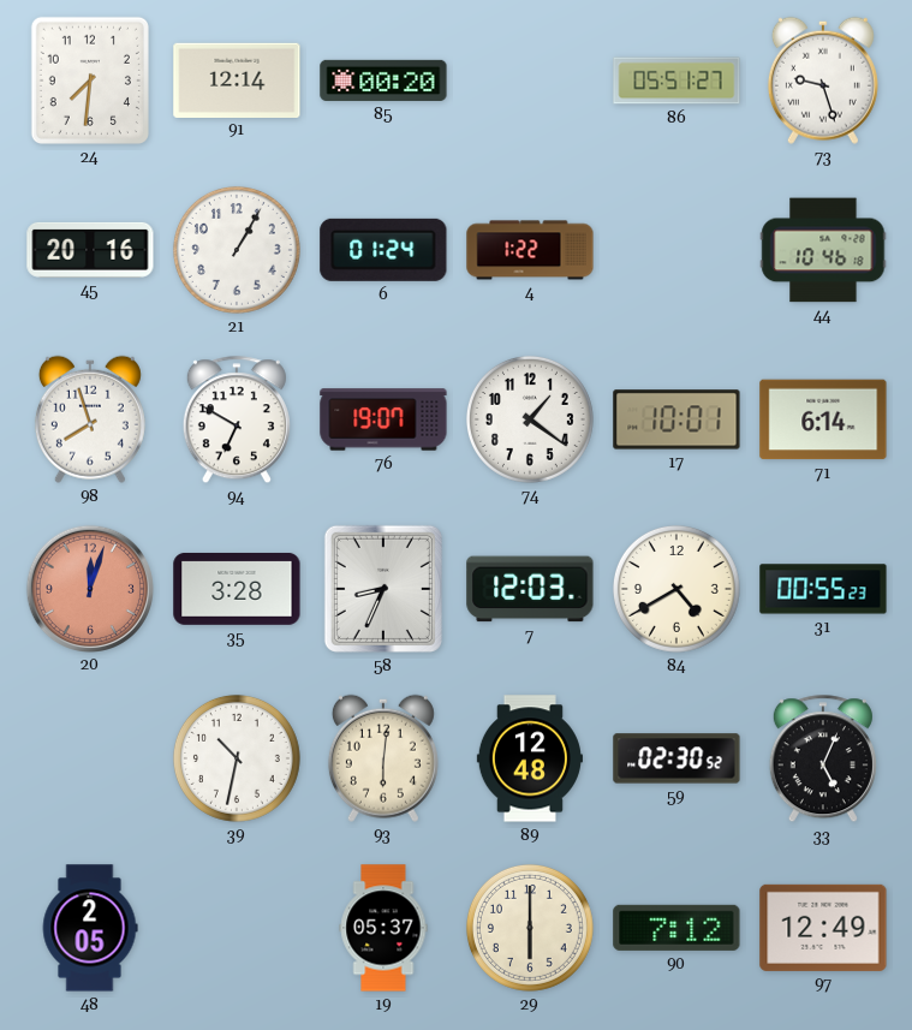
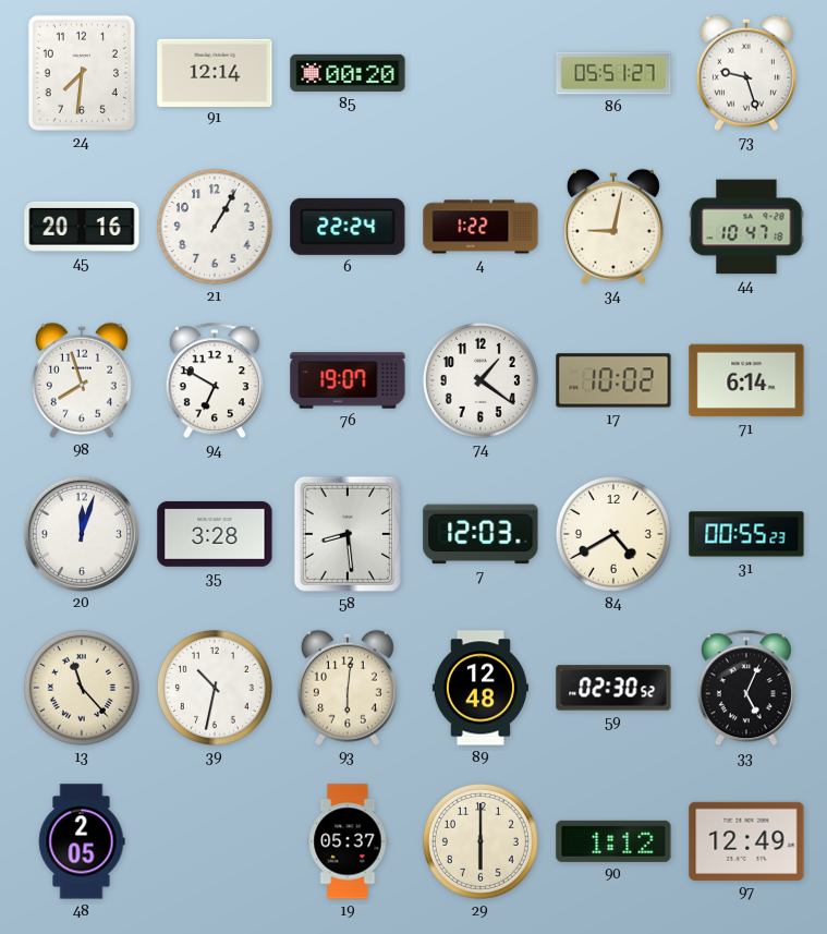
6: 01:24 -> 22:24
34: none -> 9:02
44: 10:46 -> 10:47
17: 10:01 -> 10:02
20 dial: salmon -> white
58: 8:34 -> 8:29
13: none -> 11:23
90: 7:12 -> 1:12
